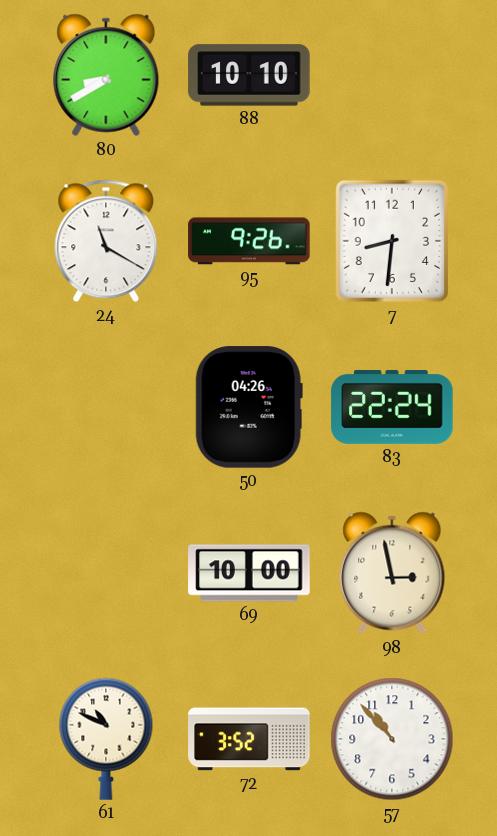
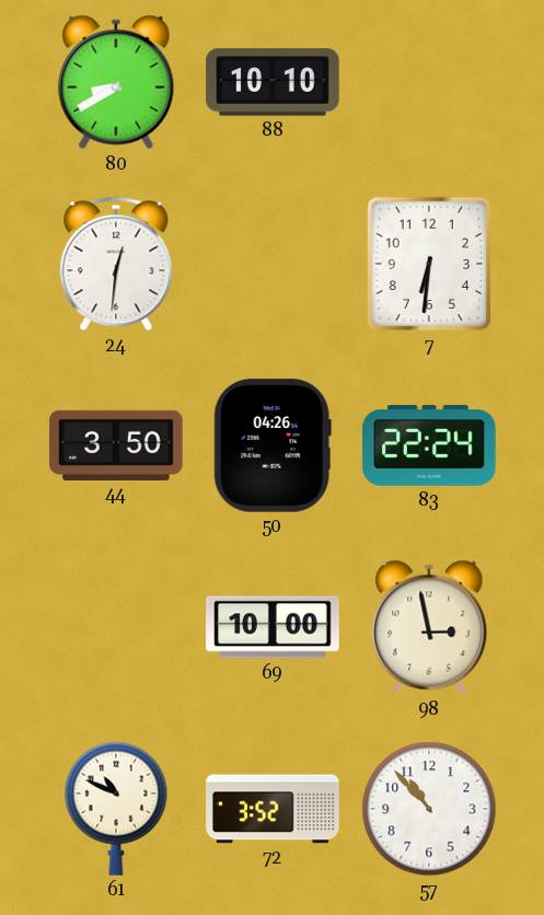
24: 11:20 -> 12:31
95: 9:26 -> none
7: 8:31 -> 6:31
44: none -> 3:50
